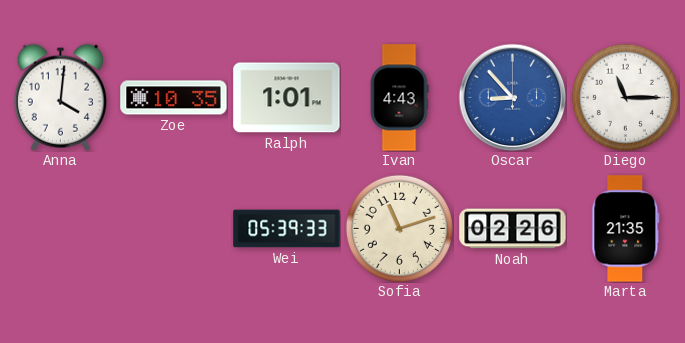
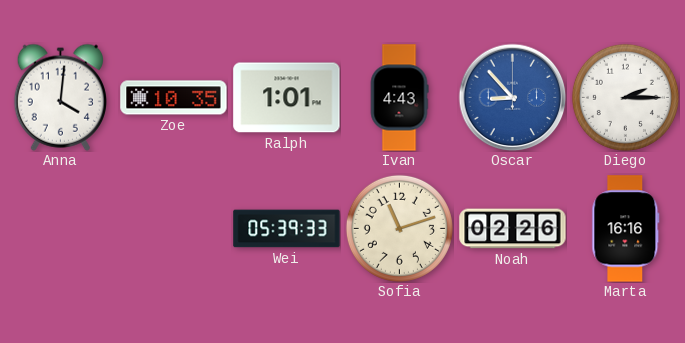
Diego: 11:15 -> 2:15
Marta: 21:35 -> 16:16
